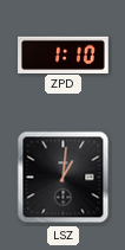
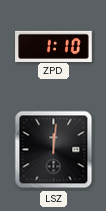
LSZ: 1:01 -> 12:01
